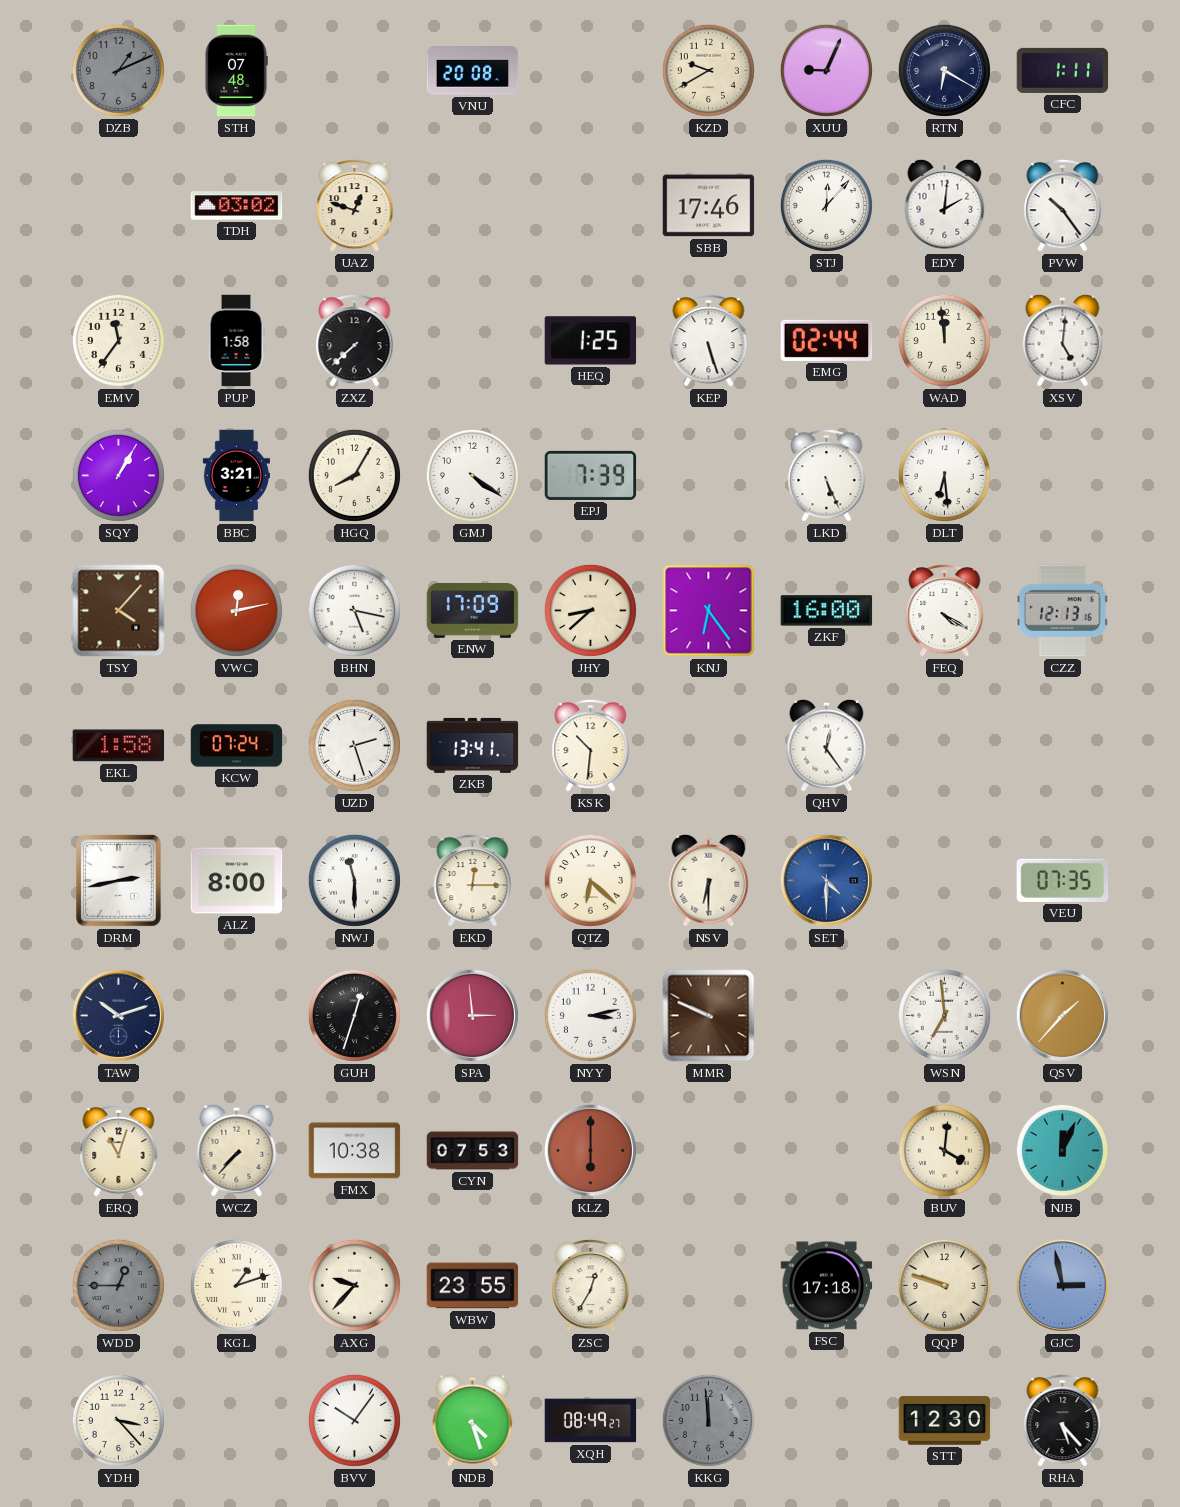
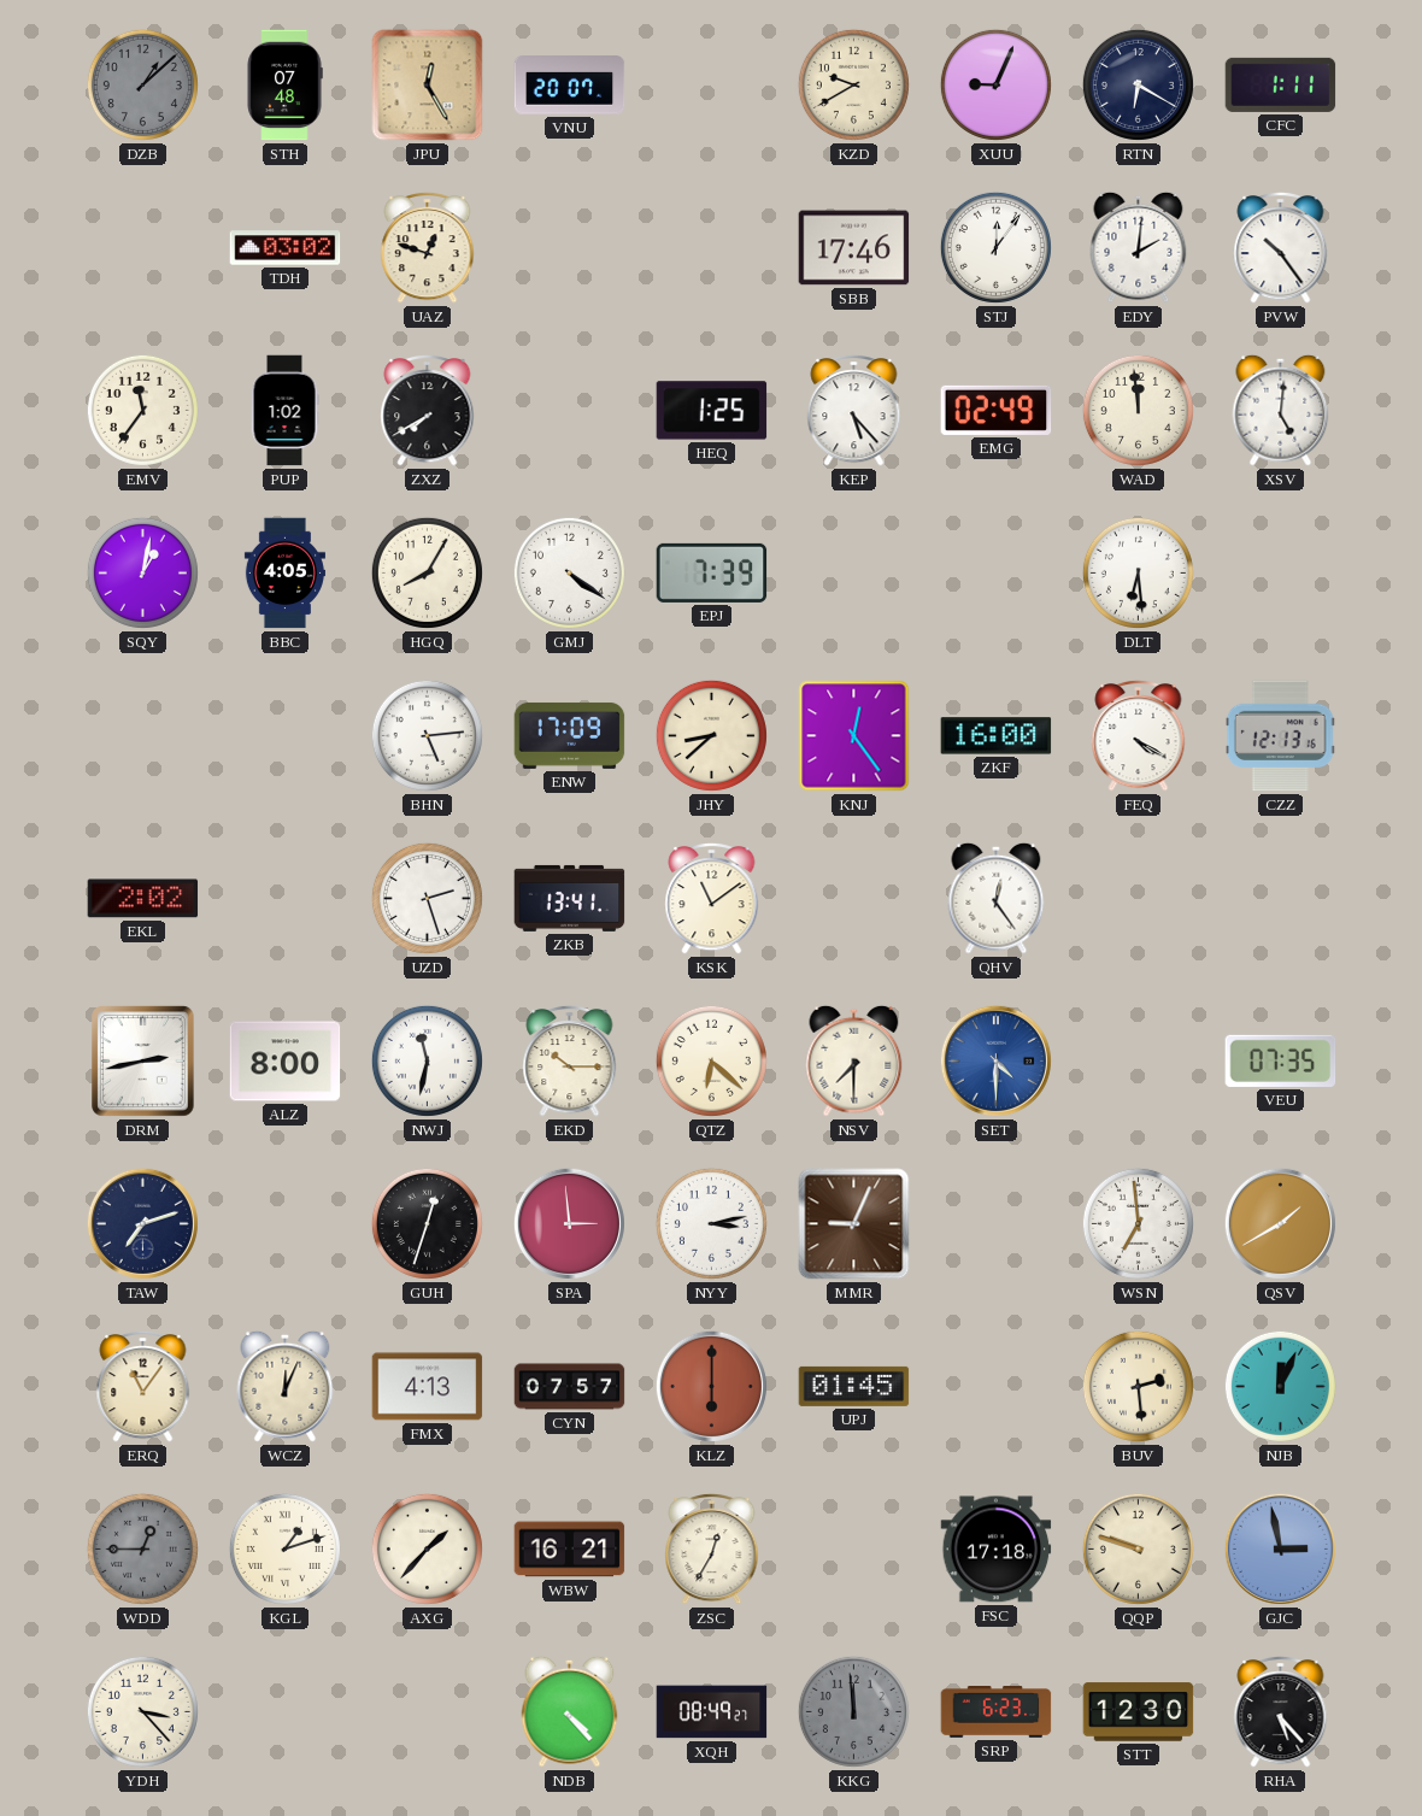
DZB: 1:11 -> 1:08
JPU: none -> 12:25
VNU: 20:08 -> 20:07
STJ: 12:07 -> 12:06
PUP: 1:58 -> 1:02
ZXZ: 7:38 -> 7:40
KEP: 5:27 -> 5:23
EMG: 02:44 -> 02:49
SQY: 1:05 -> 1:02
BBC: 3:21 -> 4:05
LKD: 5:26 -> none
TSY: 4:07 -> none
VWC: 12:13 -> none
BHN: 5:17 -> 5:14
KNJ: 6:24 -> 12:24
EKL: 1:58 -> 2:02
KCW: 07:24 -> none
KSK: 10:31 -> 11:09
NWJ: 11:30 -> 11:32
EKD: 12:15 -> 10:15
NSV: 6:30 -> 7:30
TAW: 10:12 -> 7:12
MMR: 9:49 -> 9:04
QSV: 1:37 -> 1:40
ERQ: 11:03 -> 11:06
WCZ: 7:37 -> 12:04
FMX: 10:38 -> 4:13
CYN: 07:53 -> 07:57
UPJ: none -> 01:45
BUV: 4:01 -> 2:29
AXG: 9:37 -> 1:37
WBW: 23:55 -> 16:21
BVV: 10:06 -> none
NDB: 4:27 -> 4:23
SRP: none -> 6:23
